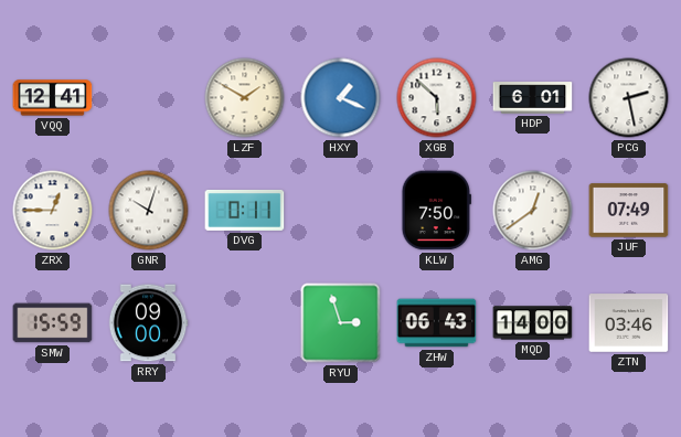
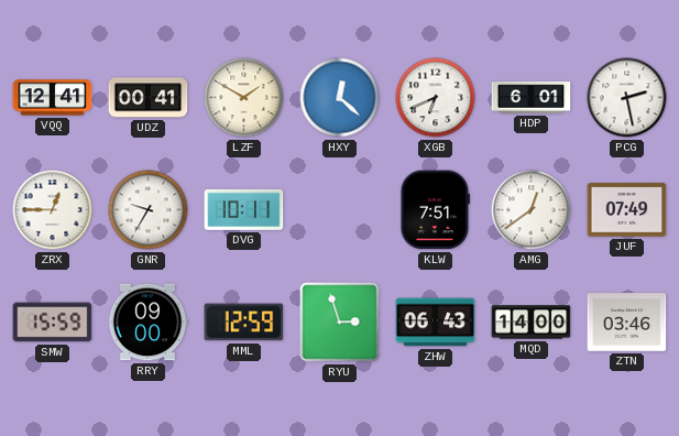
UDZ: none -> 00:41
HXY: 1:19 -> 12:22
XGB: 5:52 -> 6:41
GNR: 10:03 -> 9:35
DVG: 0:11 -> 10:11
KLW: 7:50 -> 7:51
MML: none -> 12:59
